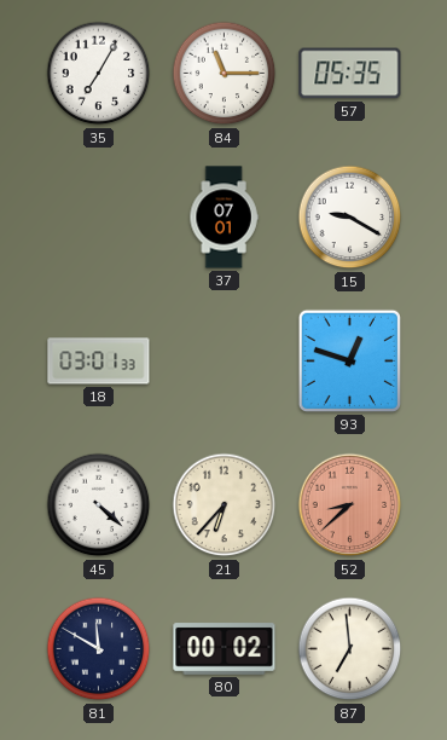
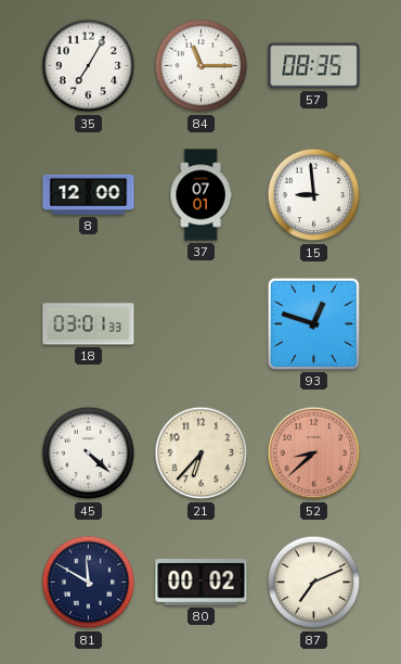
57: 05:35 -> 08:35
8: none -> 12:00
15: 9:20 -> 8:59
87: 6:59 -> 7:11
